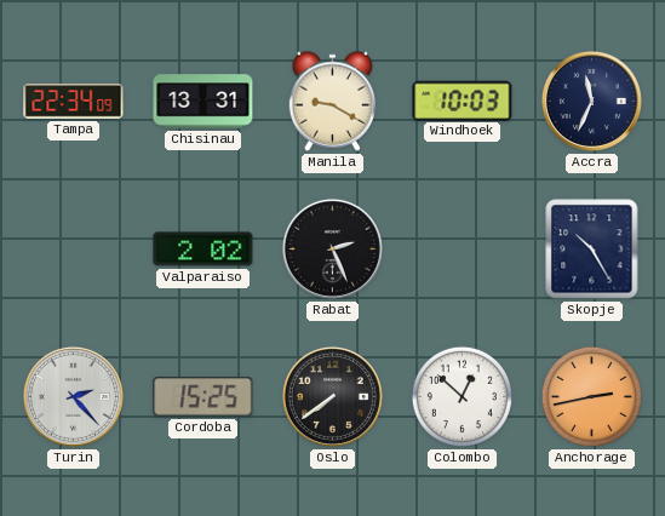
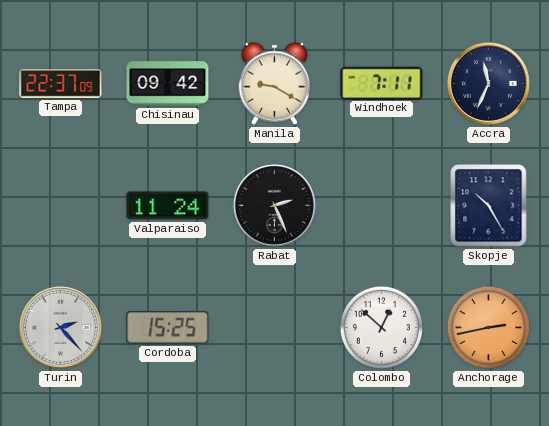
Tampa: 22:34 -> 22:37
Chisinau: 13:31 -> 09:42
Windhoek: 10:03 -> 7:11
Valparaiso: 2:02 -> 11:24
Oslo: 7:39 -> none
